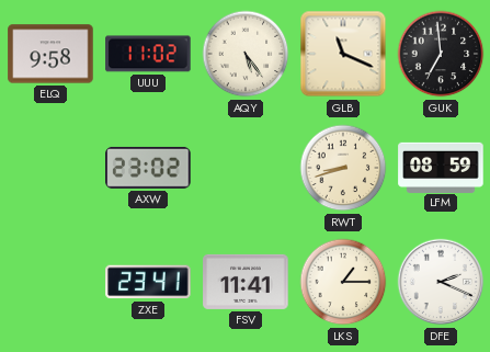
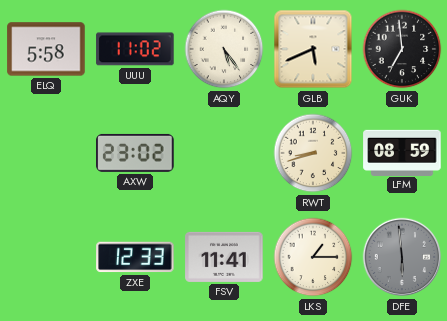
ELQ: 9:58 -> 5:58
GLB: 11:19 -> 5:41
ZXE: 23:41 -> 12:33
DFE: 2:19 -> 5:59
DFE dial: white -> grey
